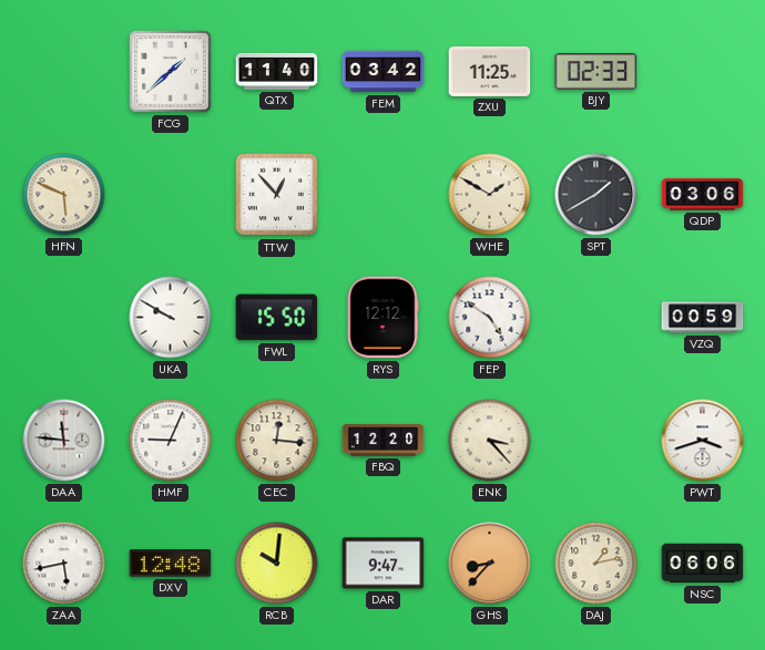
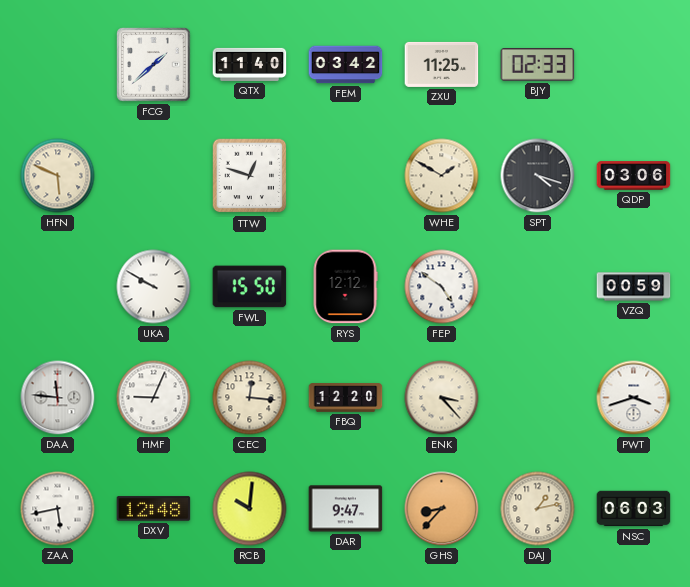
TTW: 12:53 -> 12:48
SPT: 1:40 -> 4:18
NSC: 06:06 -> 06:03
